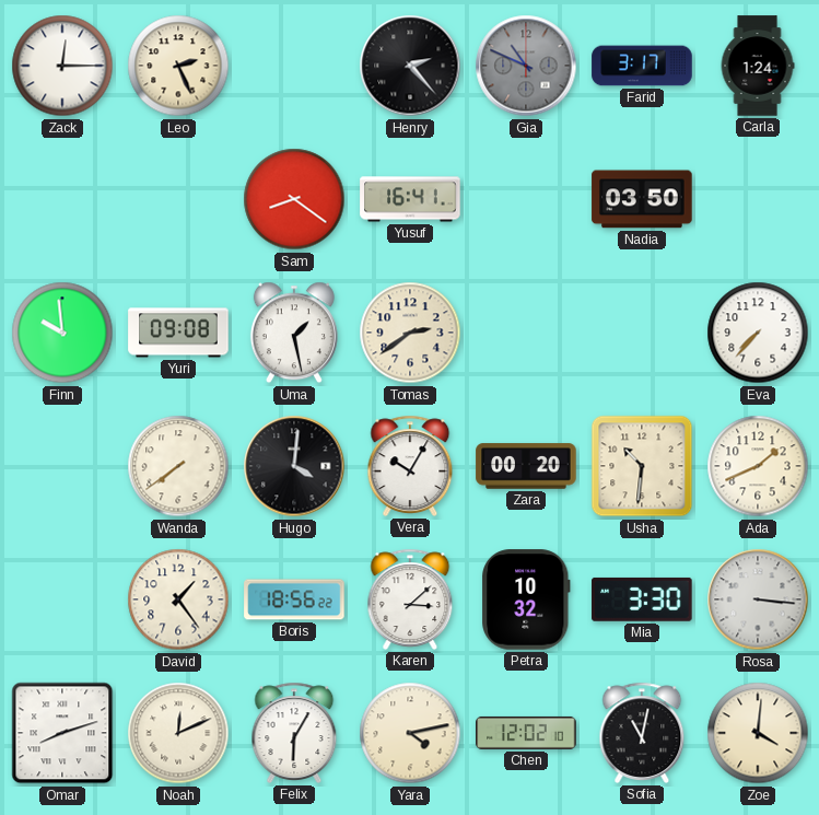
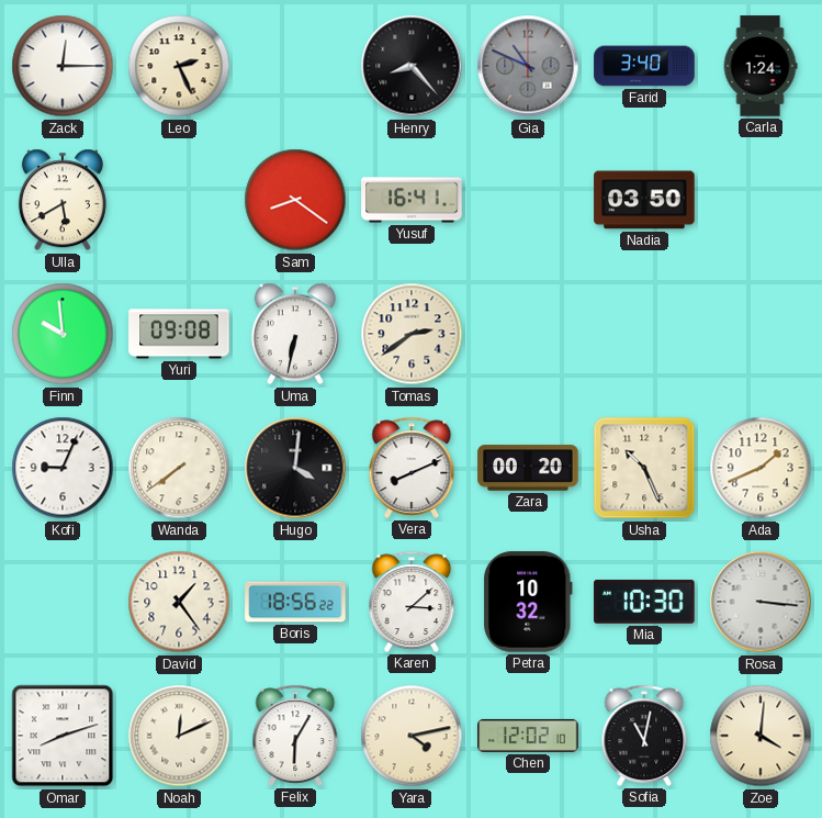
Henry: 2:23 -> 8:23
Farid: 3:17 -> 3:40
Ulla: none -> 5:40
Uma: 1:28 -> 6:32
Eva: 7:37 -> none
Kofi: none -> 9:04
Vera: 10:05 -> 8:11
Usha: 10:31 -> 10:26
Mia: 3:30 -> 10:30
